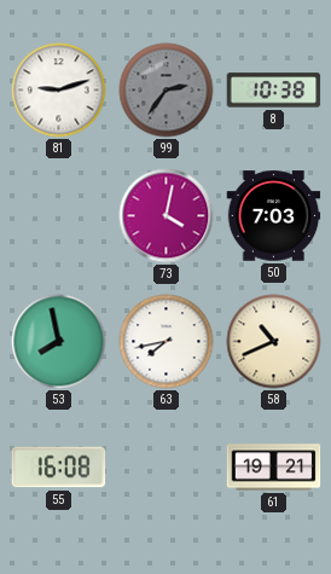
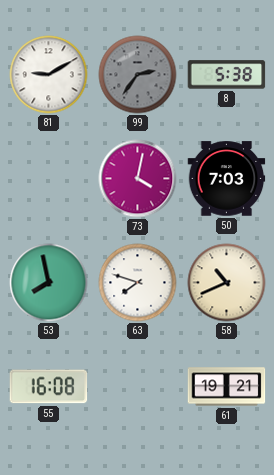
81: 9:12 -> 9:10
8: 10:38 -> 5:38
63: 7:43 -> 7:48
